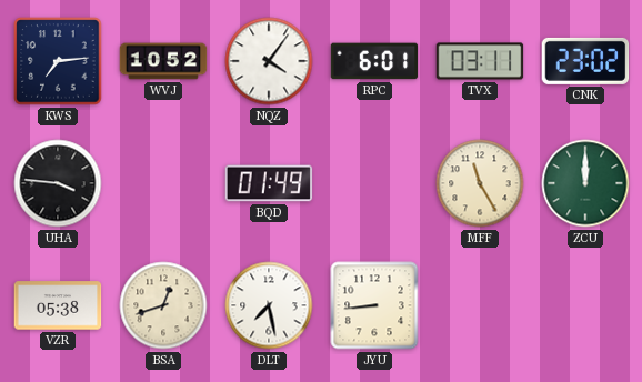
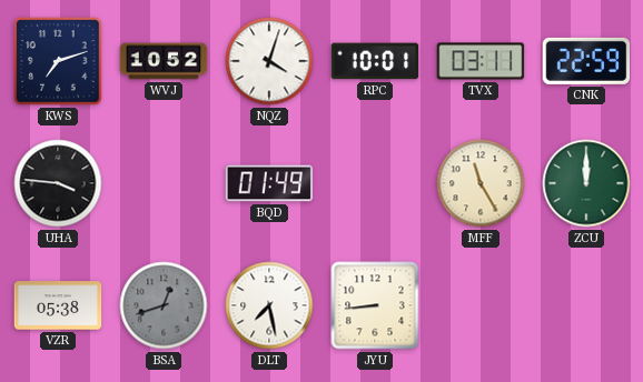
KWS: 7:14 -> 7:12
NQZ: 4:06 -> 4:03
RPC: 6:01 -> 10:01
CNK: 23:02 -> 22:59
BSA dial: cream -> grey
